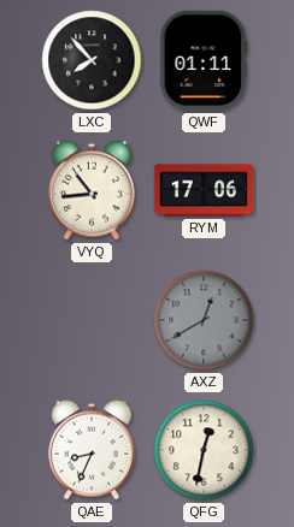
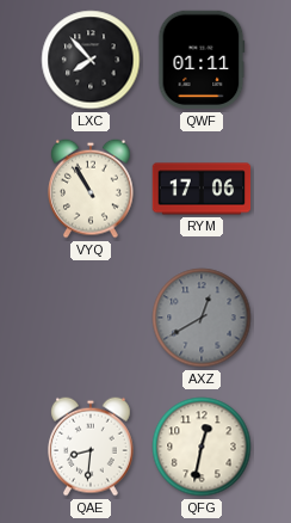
VYQ: 10:44 -> 10:55
QAE: 8:34 -> 8:31
